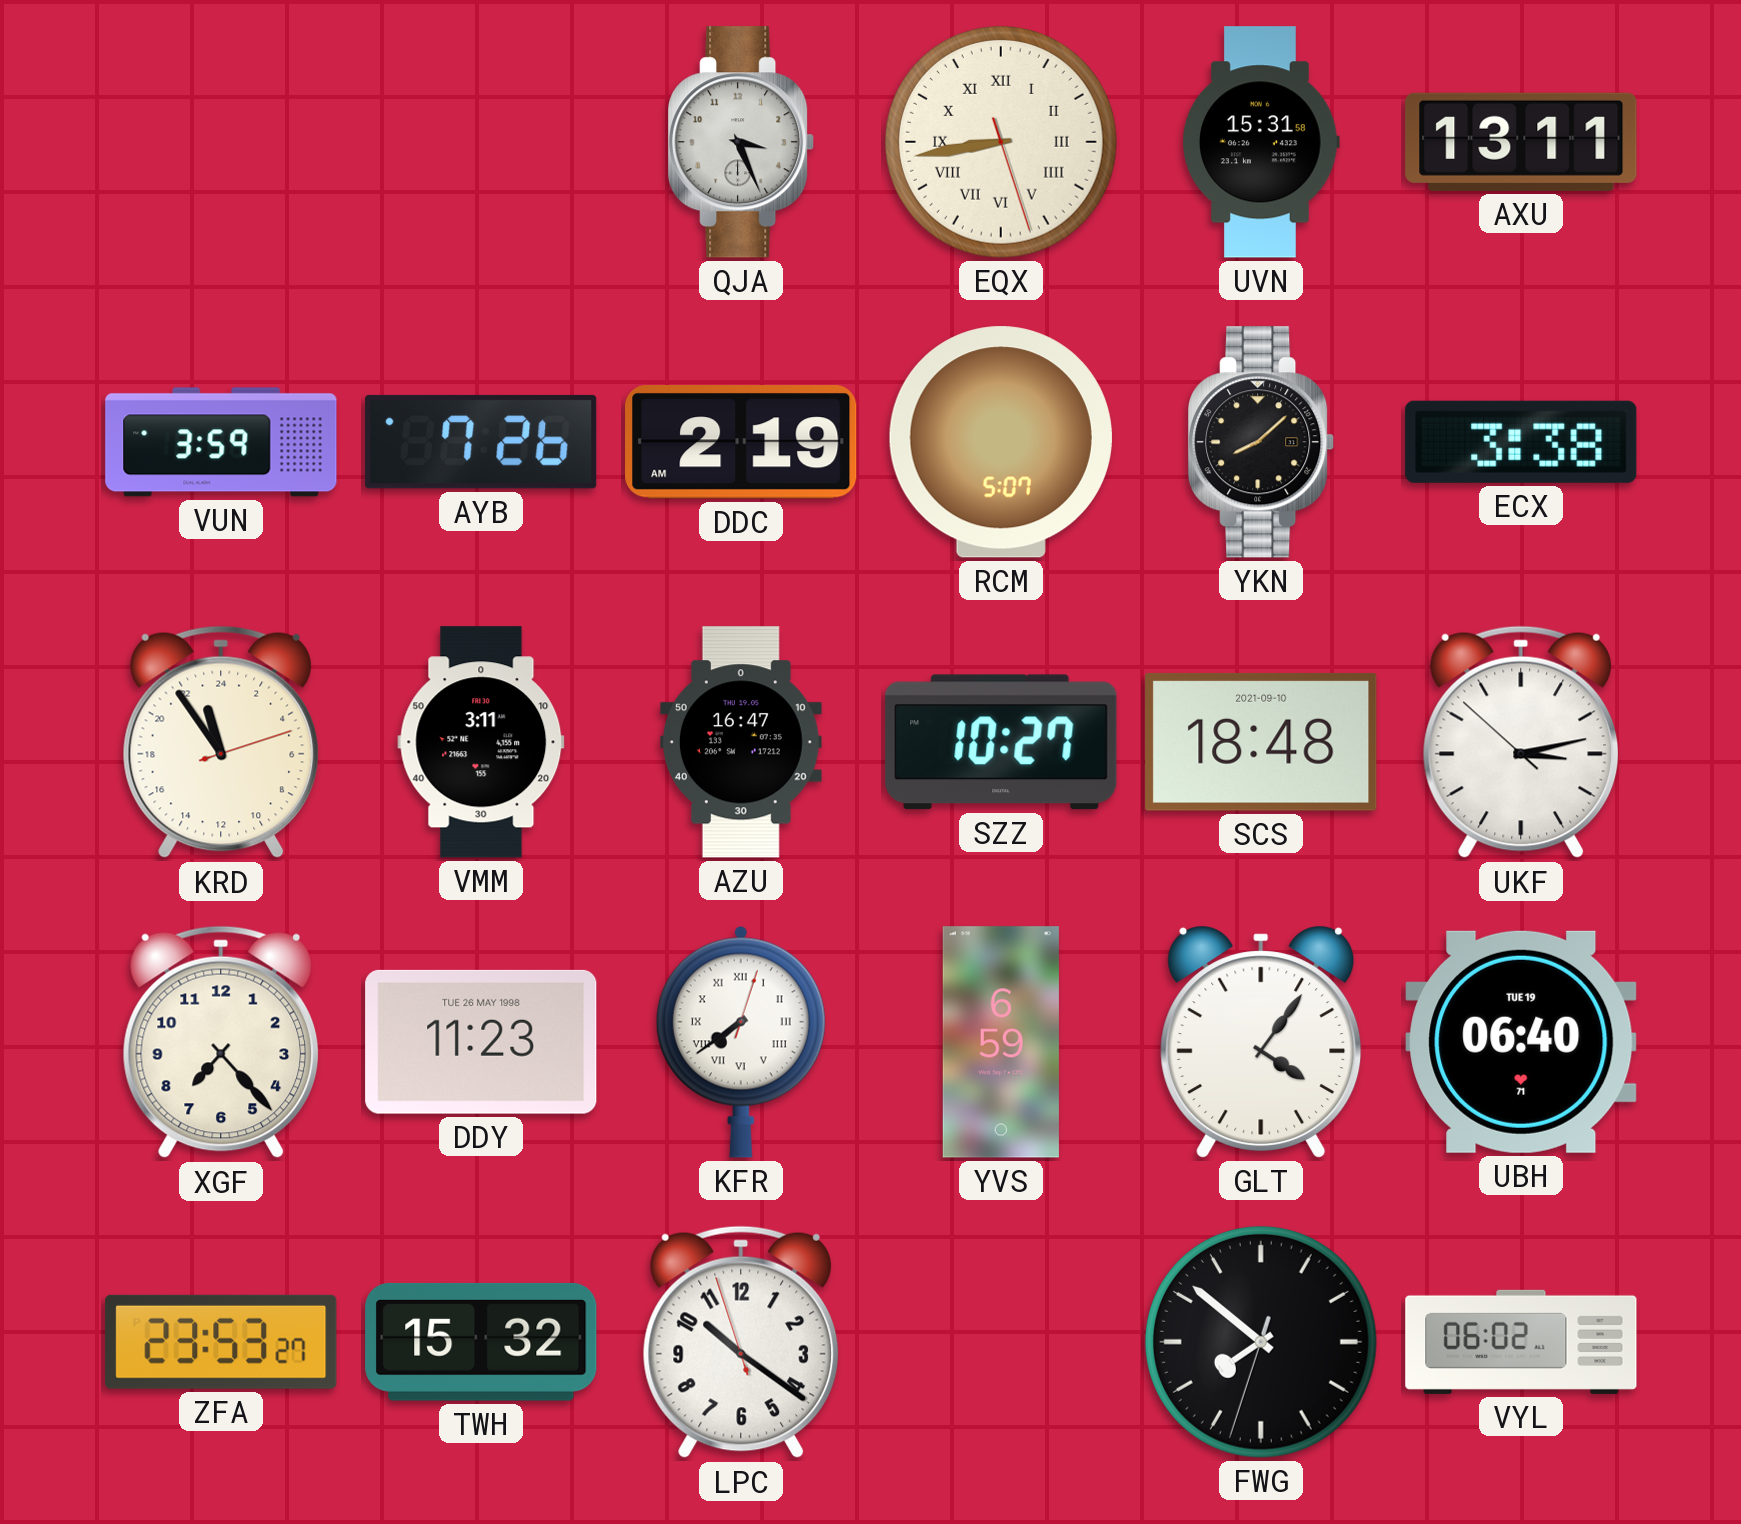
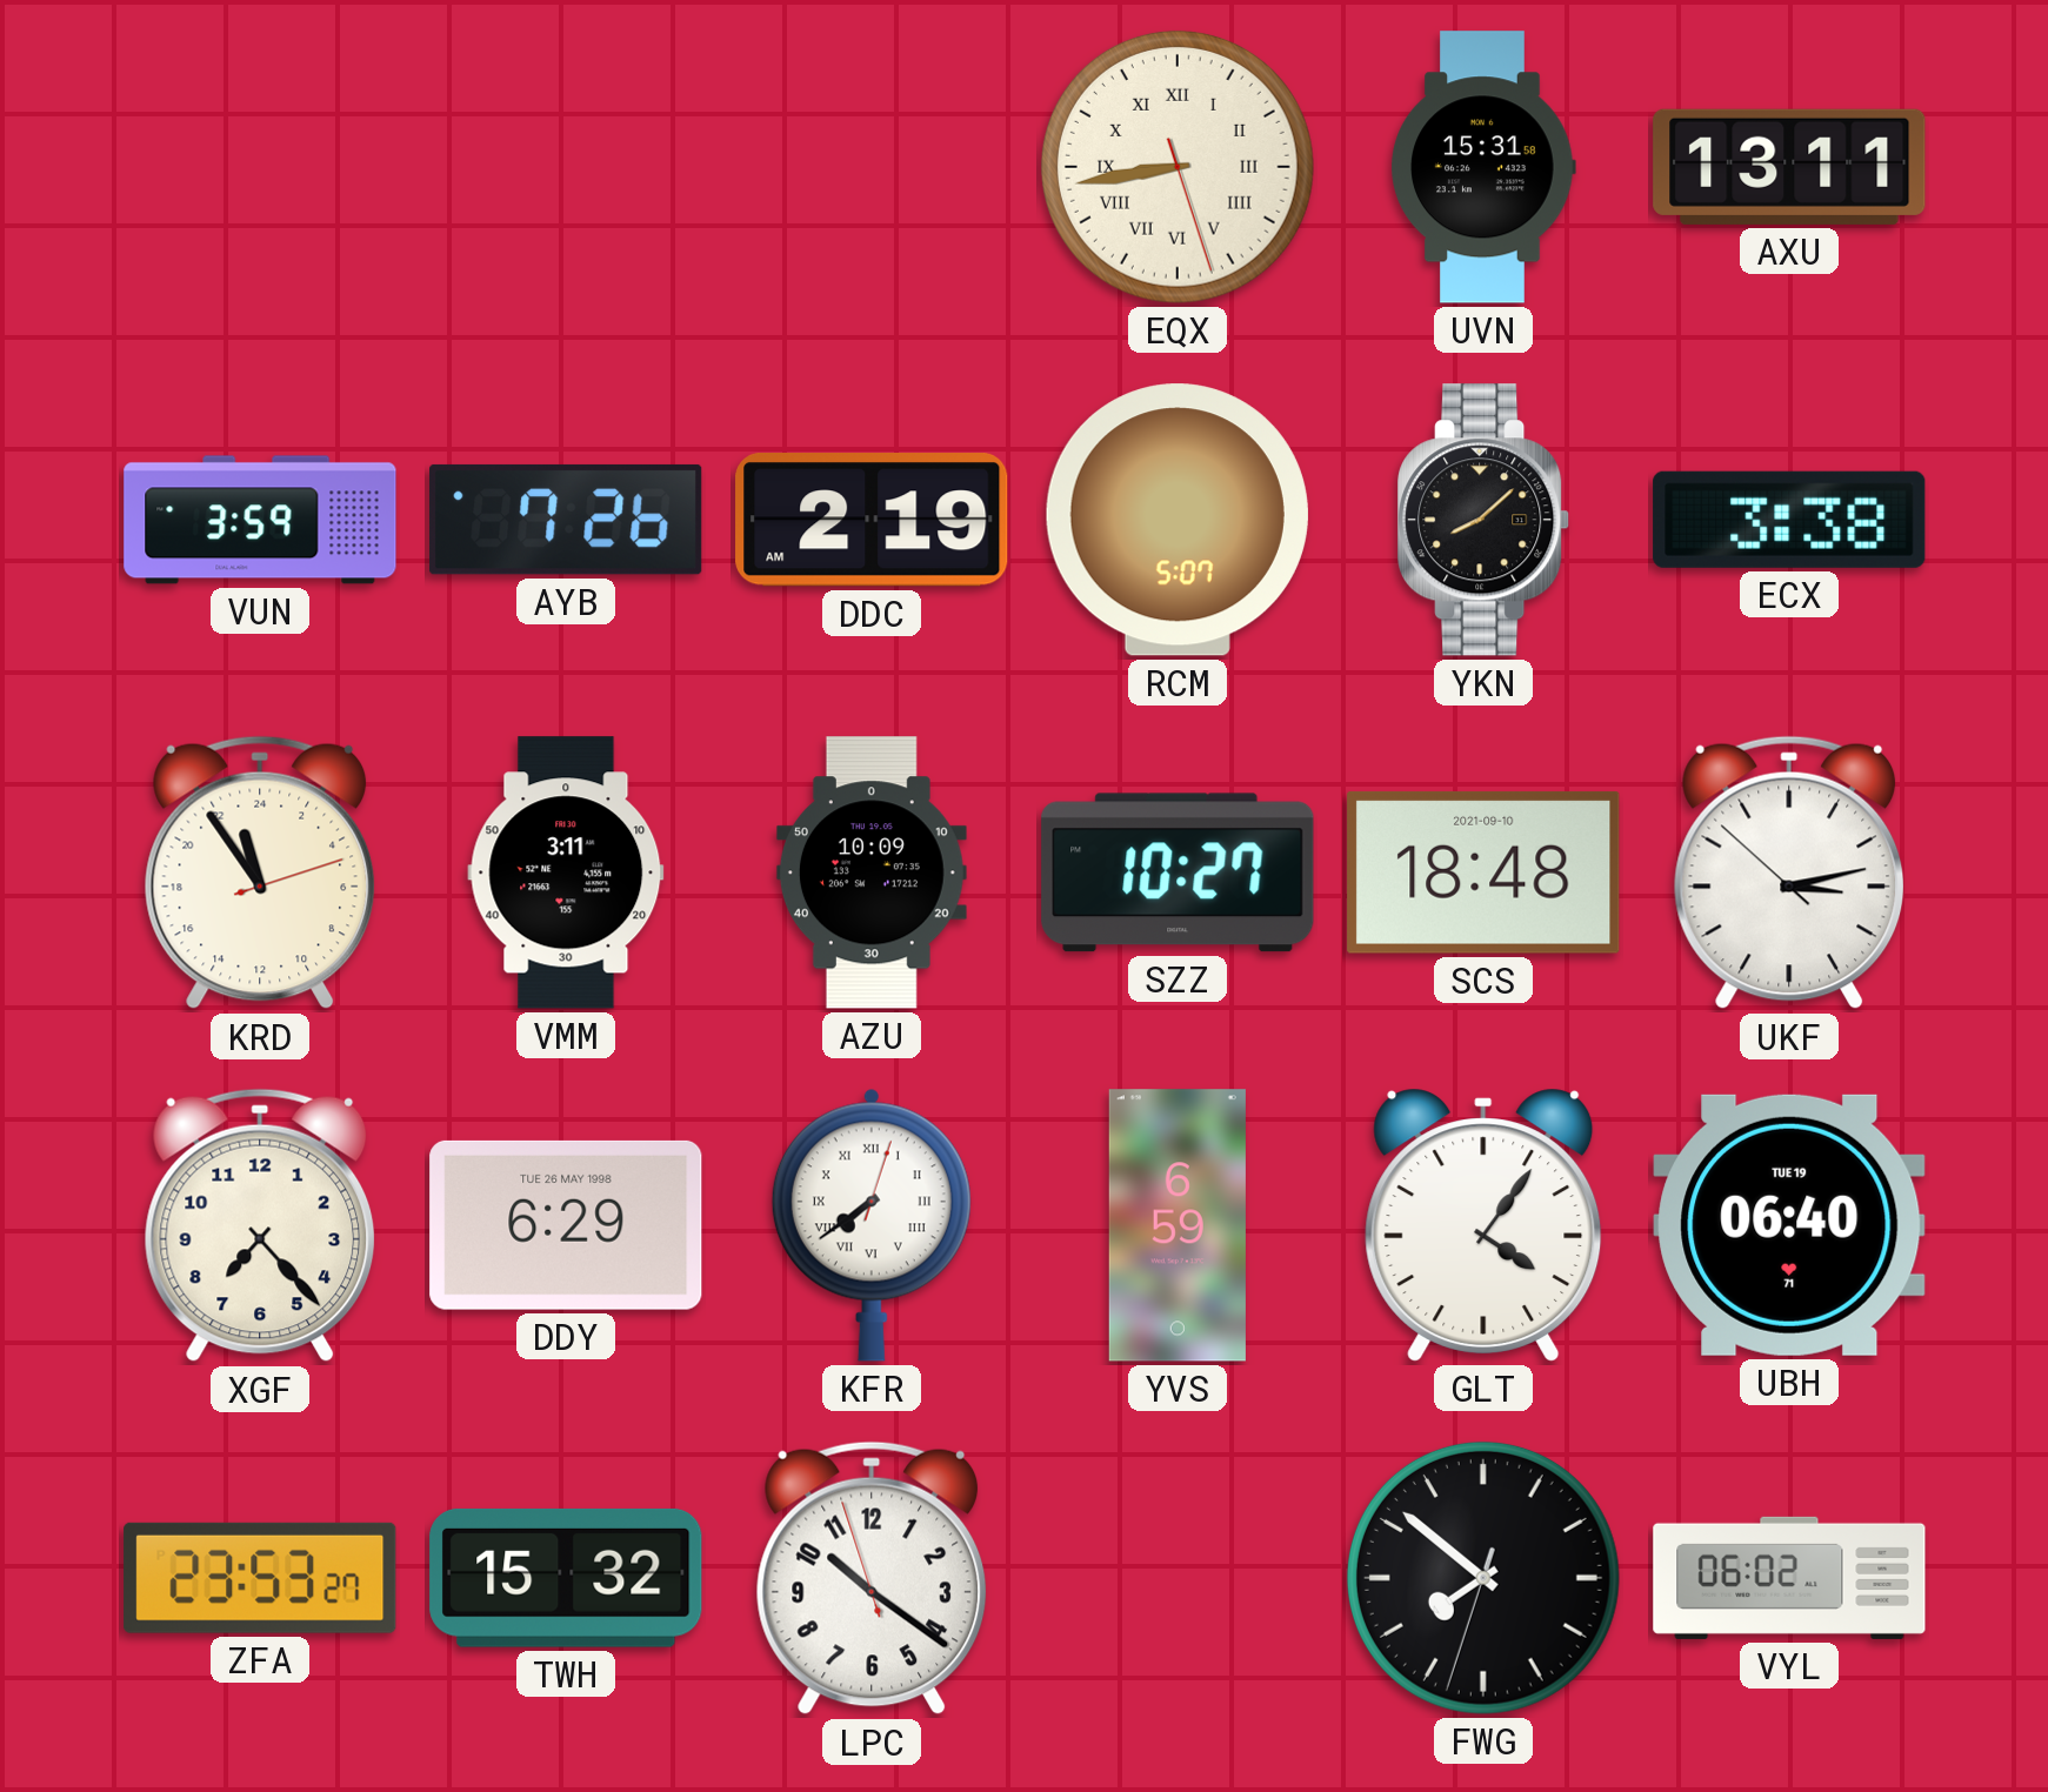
QJA: 3:26 -> none
AZU: 16:47 -> 10:09
DDY: 11:23 -> 6:29
